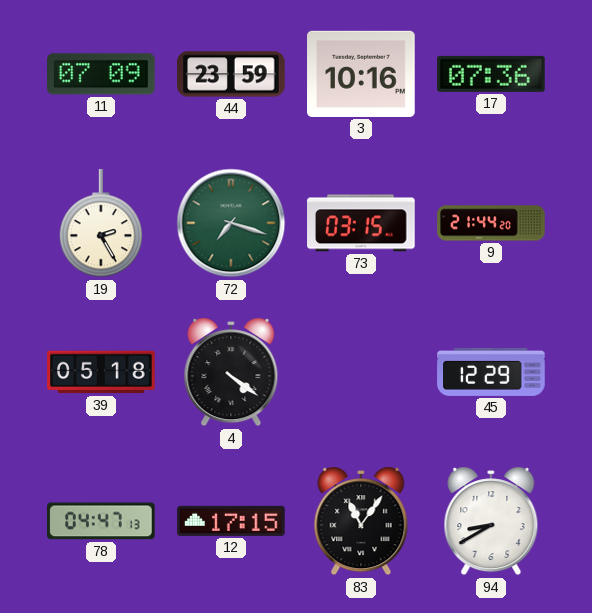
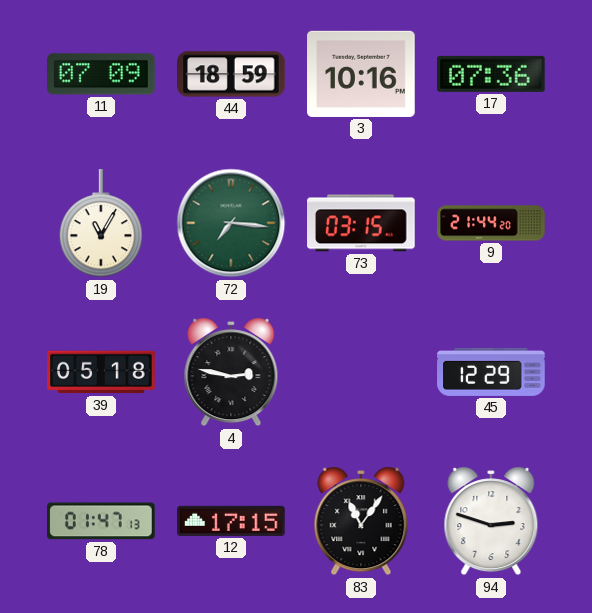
44: 23:59 -> 18:59
19: 2:25 -> 11:05
72: 7:18 -> 7:16
4: 4:21 -> 2:47
78: 04:47 -> 01:47
94: 8:40 -> 2:48
